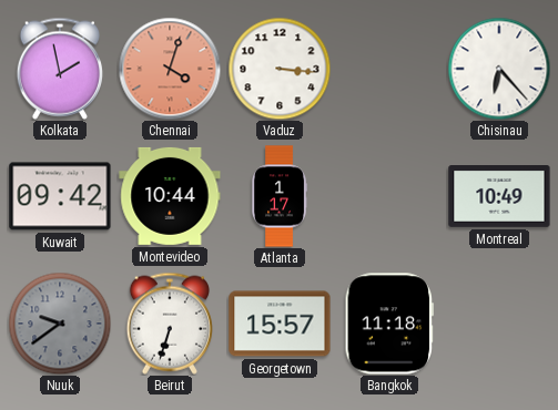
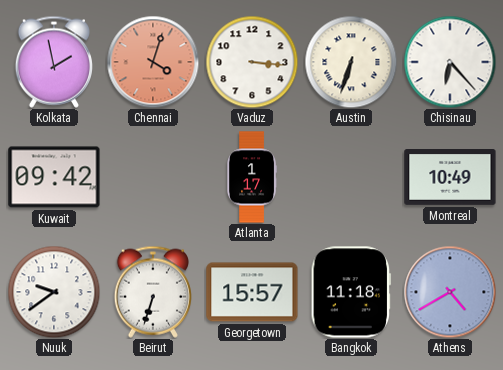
Austin: none -> 6:33
Montevideo: 10:44 -> none
Nuuk dial: grey -> white
Athens: none -> 4:40
